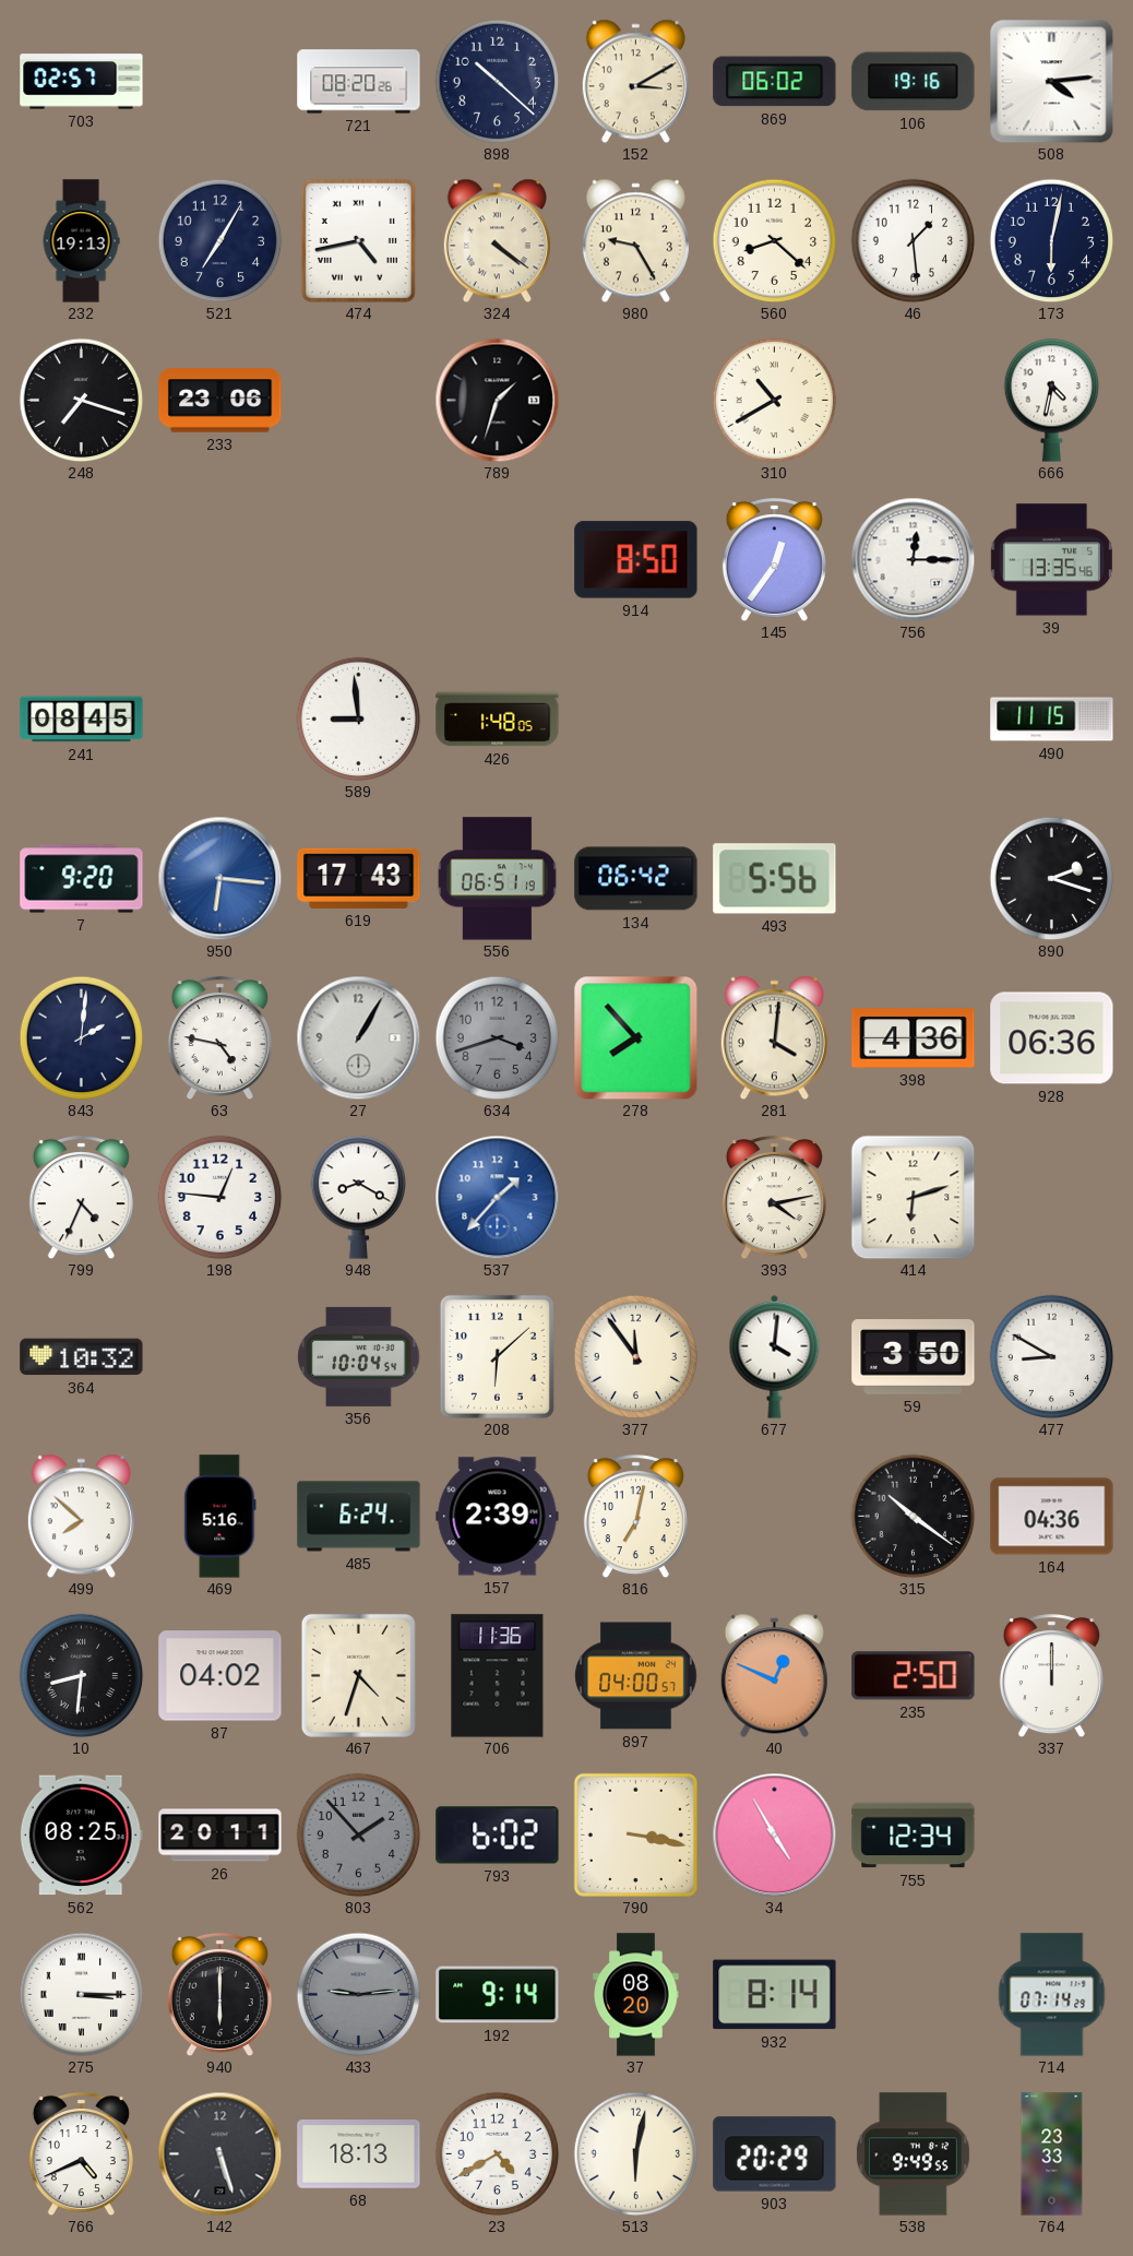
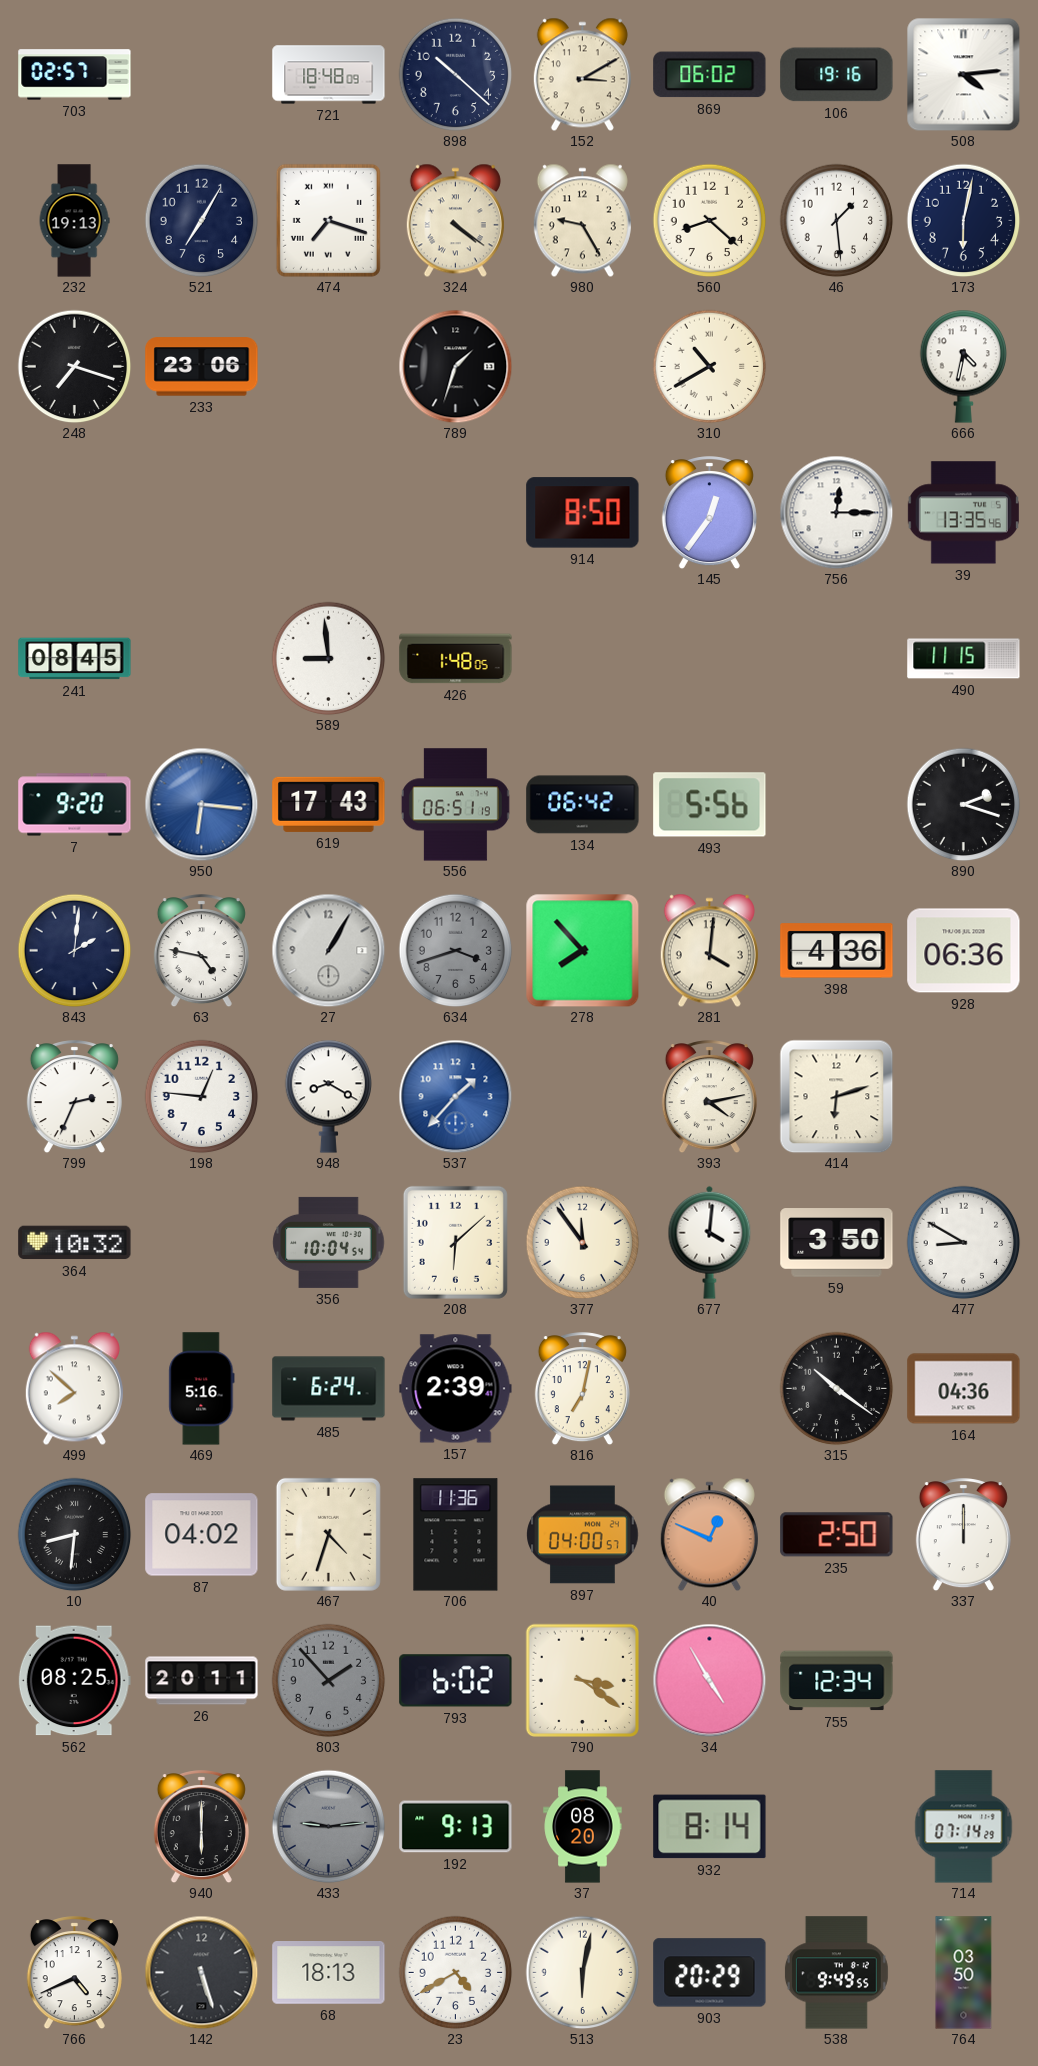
721: 08:20 -> 18:48
474: 4:43 -> 7:18
799: 4:34 -> 2:34
790: 3:17 -> 3:21
275: 3:15 -> none
192: 9:14 -> 9:13
764: 23:33 -> 03:50
